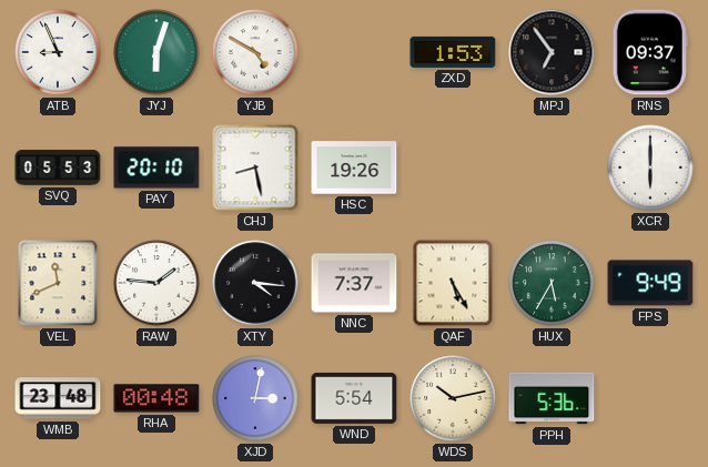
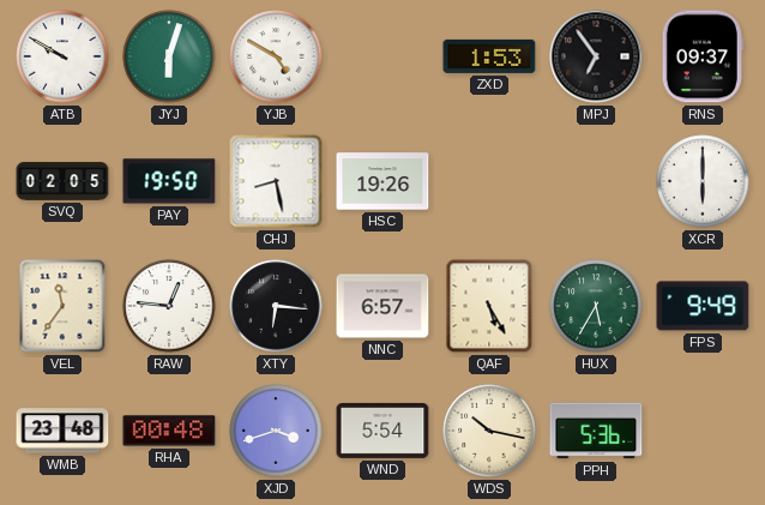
ATB: 8:56 -> 9:50
SVQ: 05:53 -> 02:05
PAY: 20:10 -> 19:50
VEL: 11:41 -> 11:36
RAW: 1:46 -> 12:46
XTY: 4:16 -> 6:16
NNC: 7:37 -> 6:57
XJD: 3:02 -> 3:42
WDS: 10:13 -> 10:17
